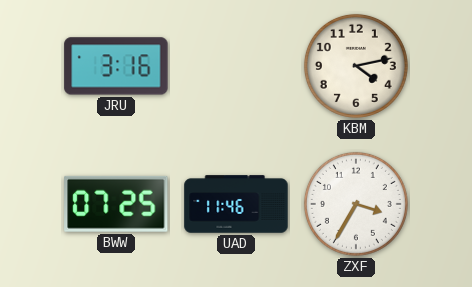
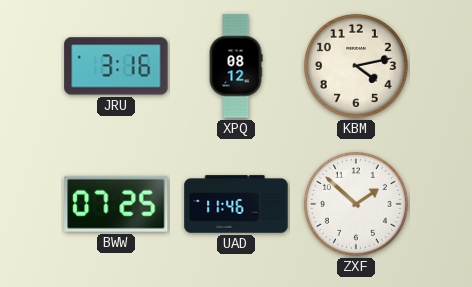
XPQ: none -> 08:12
ZXF: 3:35 -> 1:52
